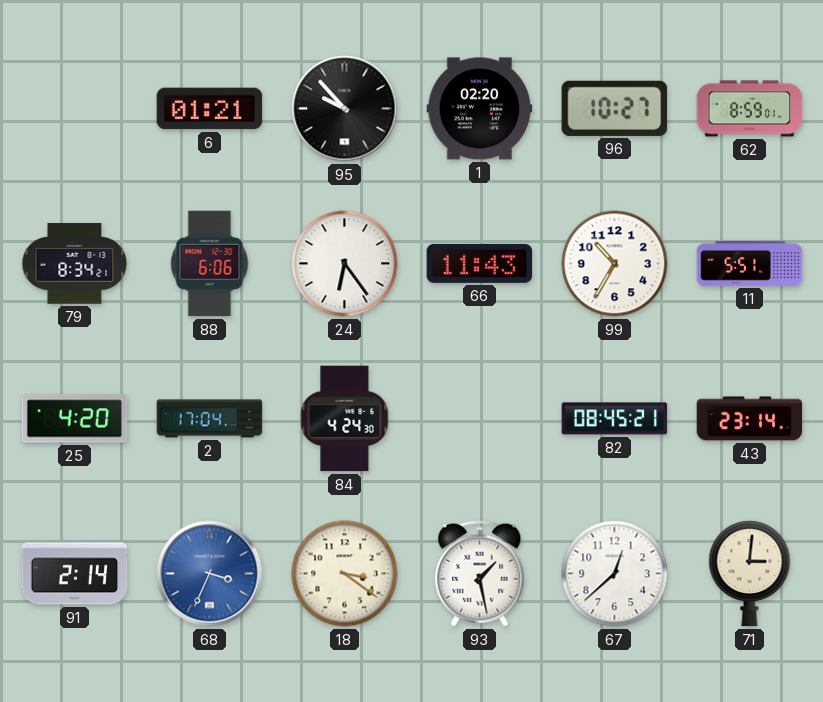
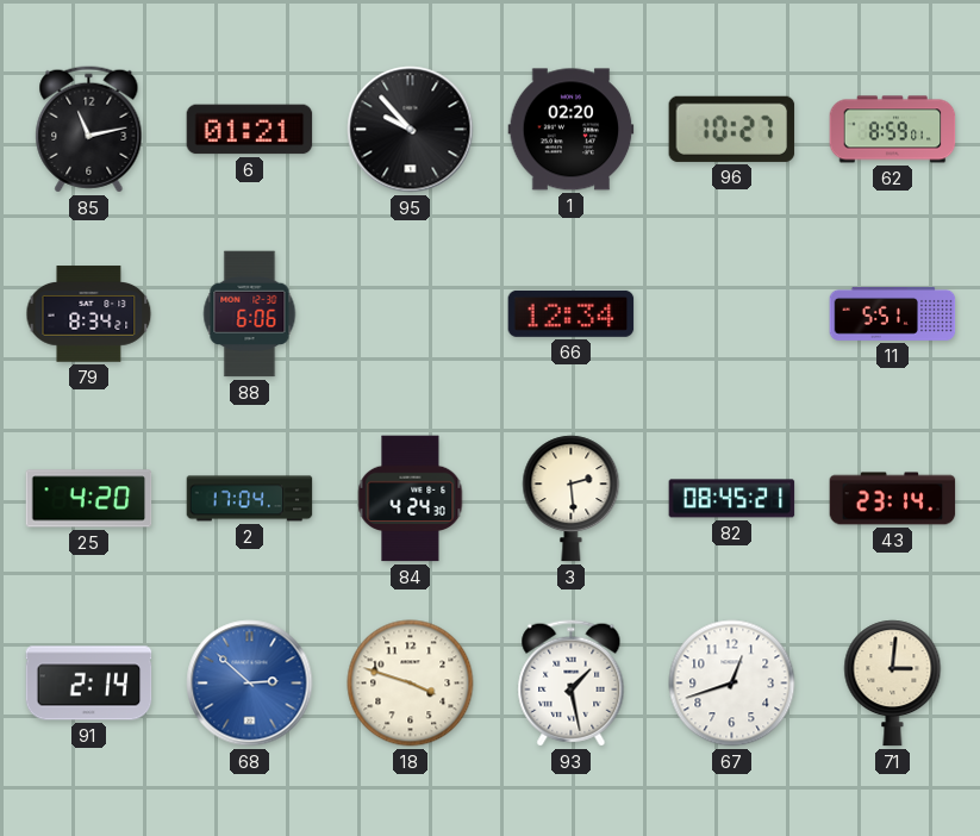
85: none -> 11:13
24: 6:24 -> none
66: 11:43 -> 12:34
99: 10:35 -> none
3: none -> 2:29
68: 3:34 -> 2:52
18: 3:21 -> 3:48
67: 12:38 -> 12:42
